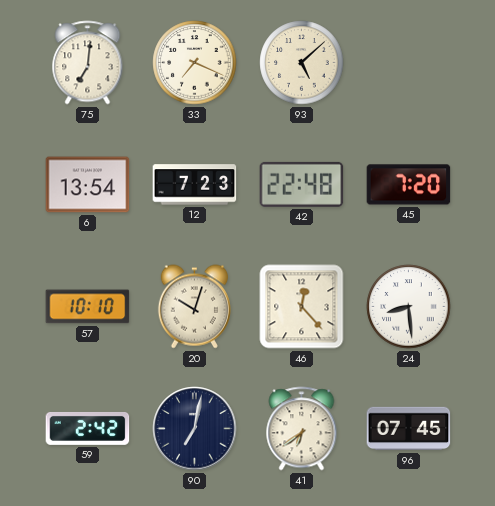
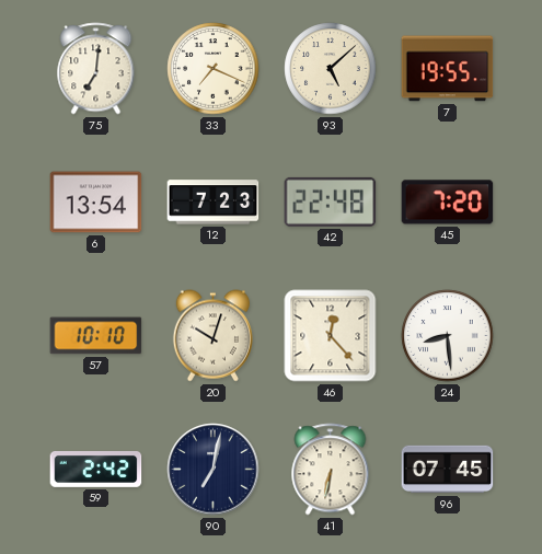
7: none -> 19:55
41: 6:39 -> 6:32
